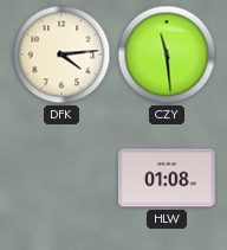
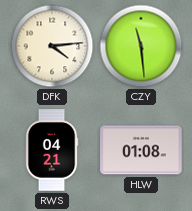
RWS: none -> 04:21
